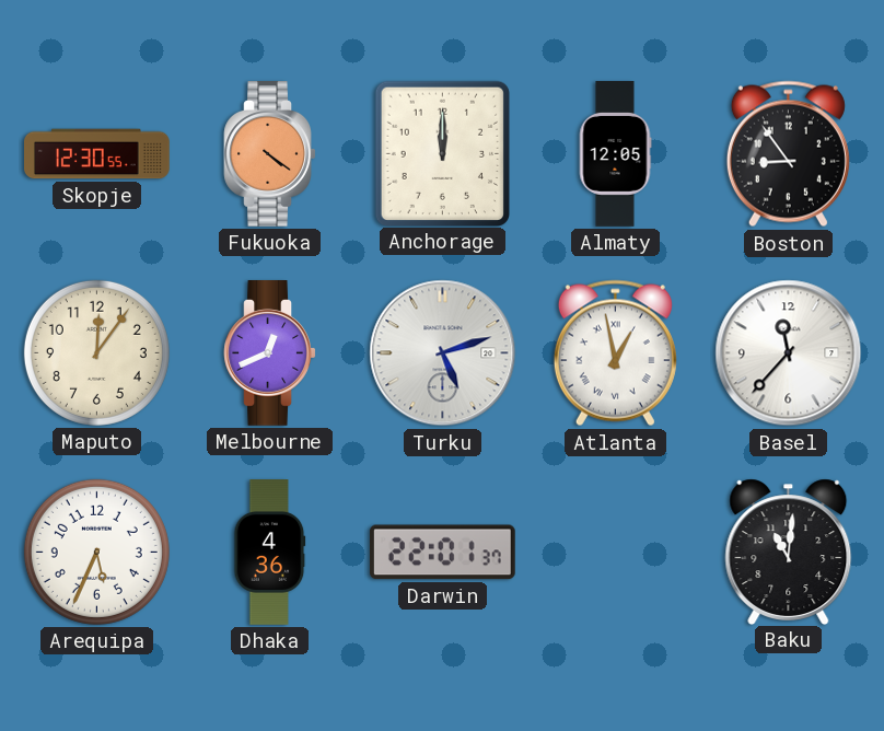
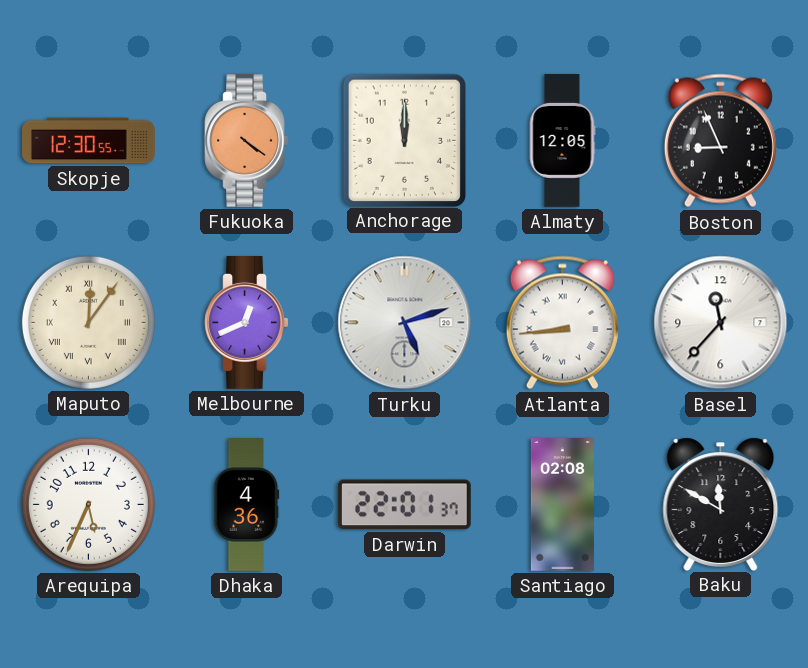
Boston: 8:54 -> 8:56
Maputo numerals: Arabic -> Roman
Atlanta: 12:58 -> 8:44
Santiago: none -> 02:08
Baku: 11:01 -> 11:50
